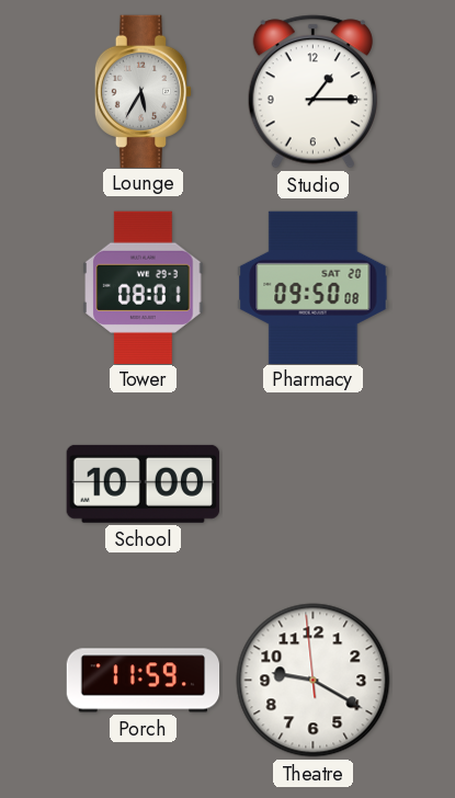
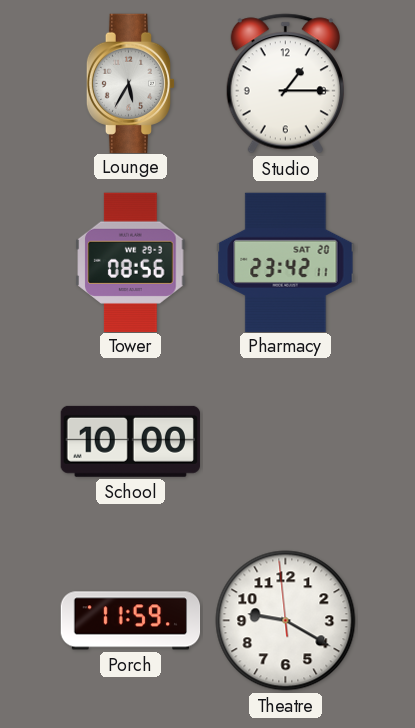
Tower: 08:01 -> 08:56
Pharmacy: 09:50 -> 23:42
